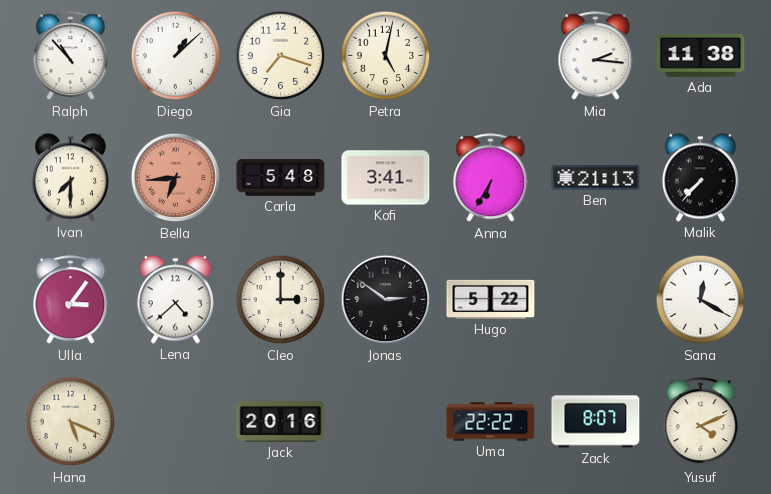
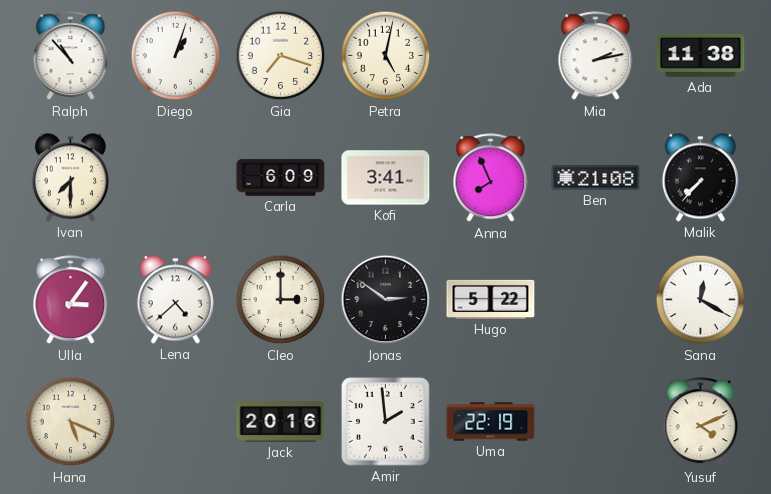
Diego: 1:08 -> 1:03
Mia: 2:16 -> 2:13
Bella: 6:44 -> none
Carla: 5:48 -> 6:09
Anna: 6:35 -> 7:56
Ben: 21:13 -> 21:08
Amir: none -> 1:59
Uma: 22:22 -> 22:19
Zack: 8:07 -> none
